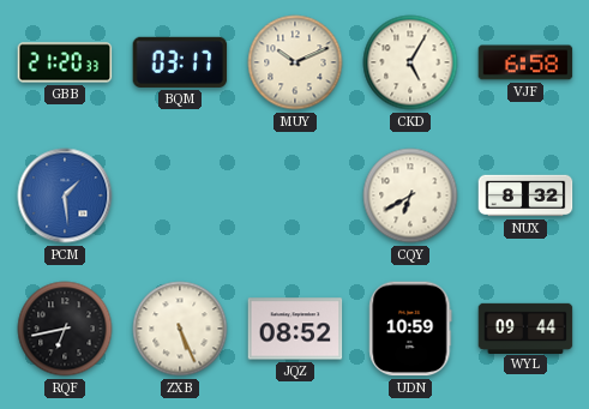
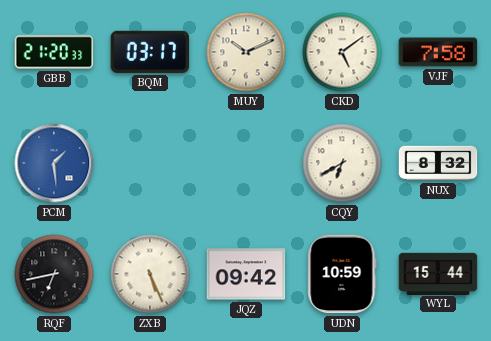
CKD: 5:05 -> 5:09
VJF: 6:58 -> 7:58
JQZ: 08:52 -> 09:42
WYL: 09:44 -> 15:44
